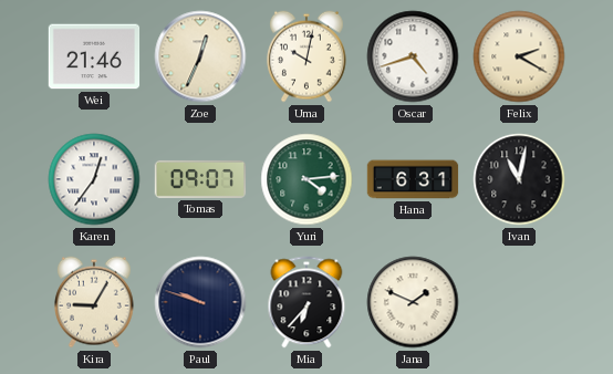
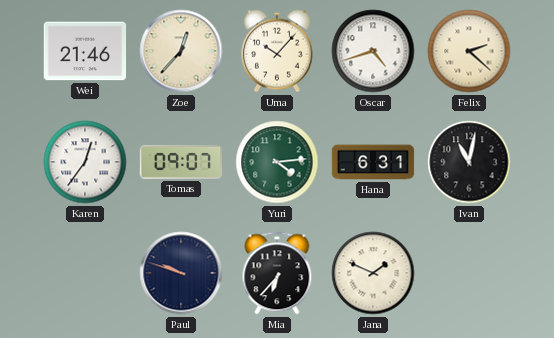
Zoe: 12:34 -> 12:37
Uma: 10:02 -> 10:07
Felix: 2:20 -> 2:22
Kira: 9:05 -> none
